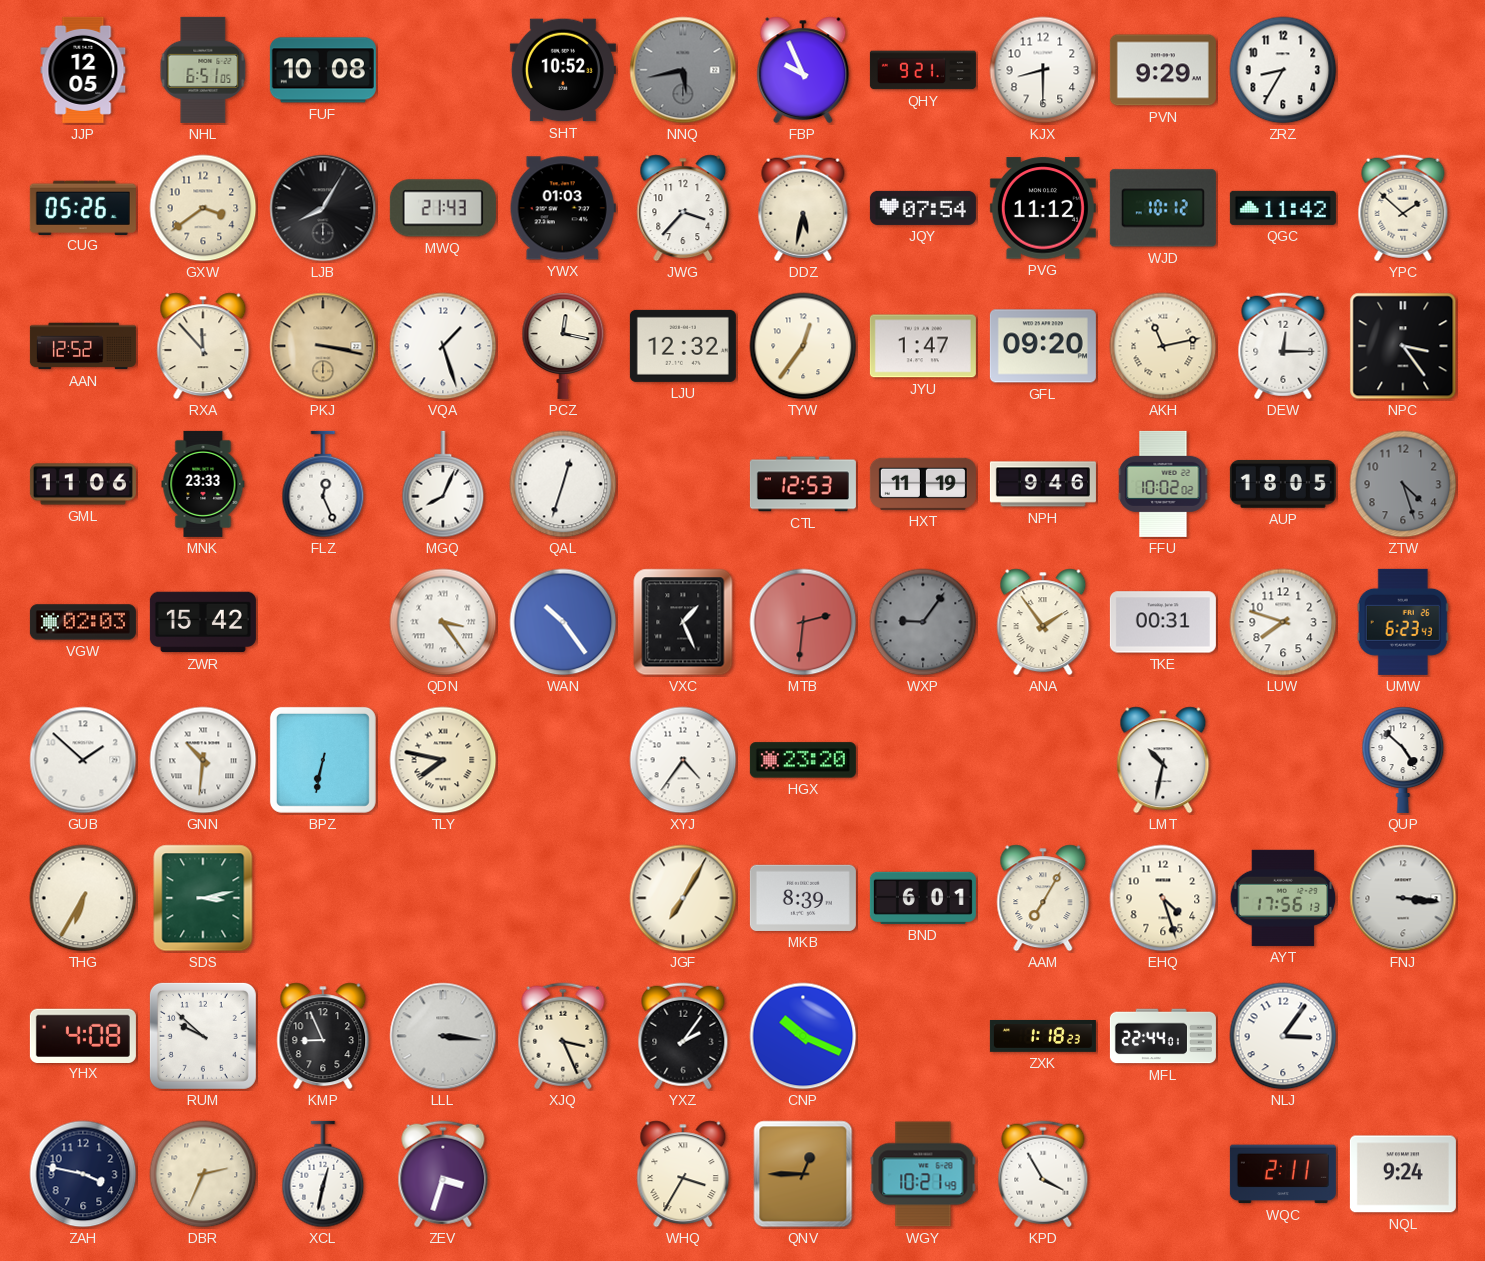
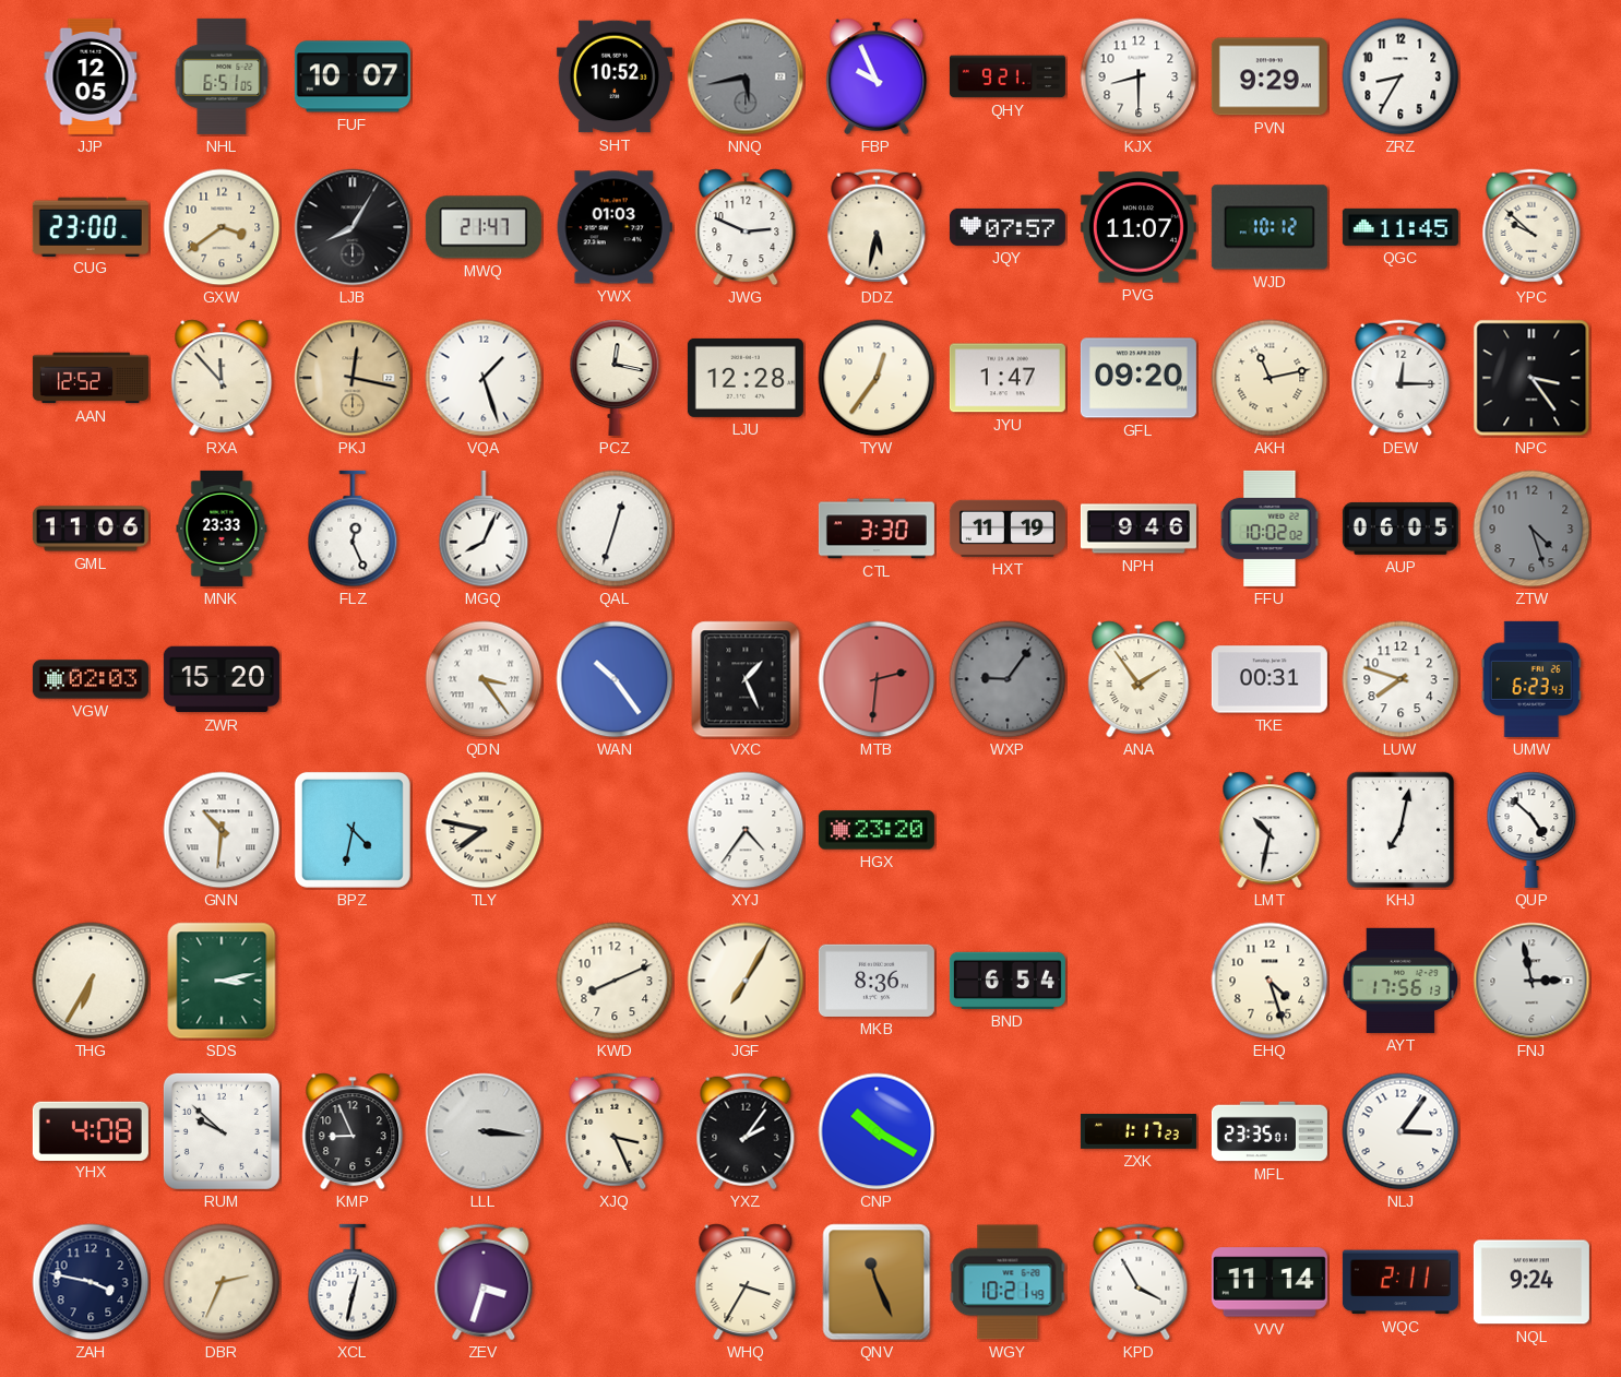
FUF: 10:08 -> 10:07
CUG: 05:26 -> 23:00
MWQ: 21:43 -> 21:47
JWG: 3:37 -> 2:49
JQY: 07:54 -> 07:57
PVG: 11:12 -> 11:07
QGC: 11:42 -> 11:45
YPC: 1:52 -> 9:52
PKJ: 3:17 -> 12:17
LJU: 12:32 -> 12:28
CTL: 12:53 -> 3:30
AUP: 18:05 -> 06:05
ZWR: 15:42 -> 15:20
GUB: 1:52 -> none
BPZ: 6:32 -> 4:32
KHJ: none -> 7:02
KWD: none -> 8:11
MKB: 8:39 -> 8:36
BND: 6:01 -> 6:54
AAM: 7:05 -> none
FNJ: 3:16 -> 2:58
CNP: 10:19 -> 10:20
ZXK: 1:18 -> 1:17
MFL: 22:44 -> 23:35
QNV: 12:45 -> 11:26
VVV: none -> 11:14
